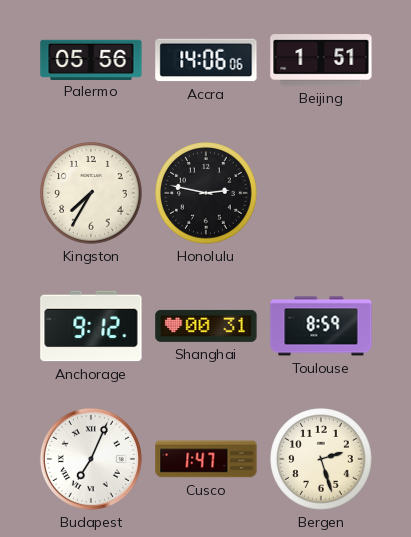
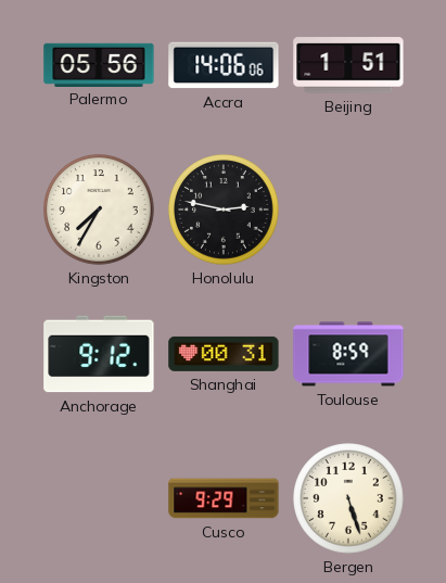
Budapest: 7:04 -> none
Cusco: 1:47 -> 9:29
Bergen: 2:27 -> 5:27
